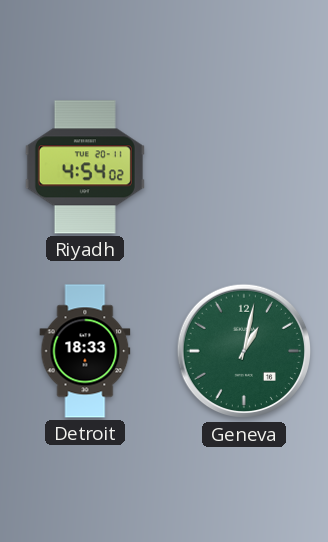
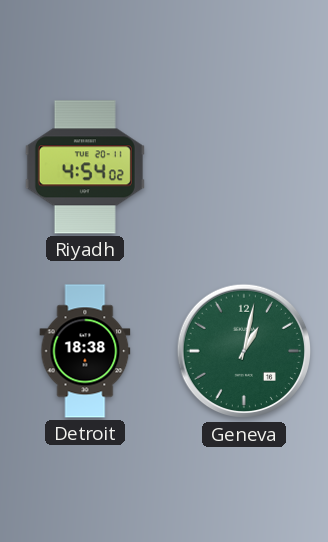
Detroit: 18:33 -> 18:38
